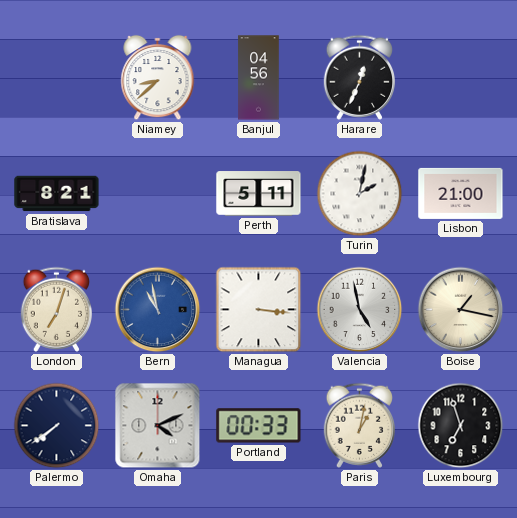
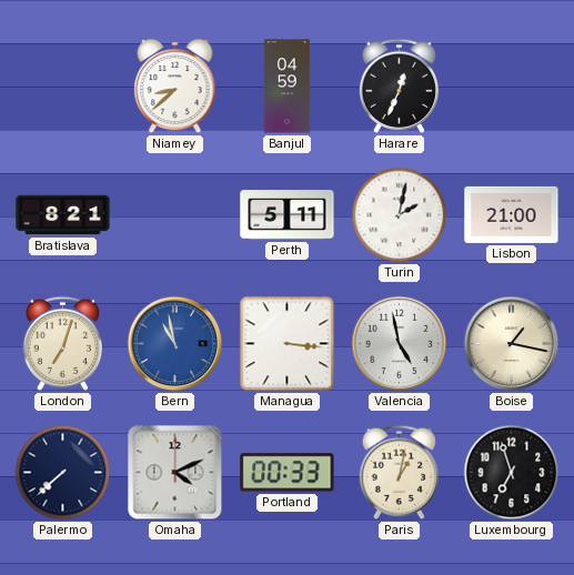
Banjul: 04:56 -> 04:59
Palermo: 7:39 -> 7:38
